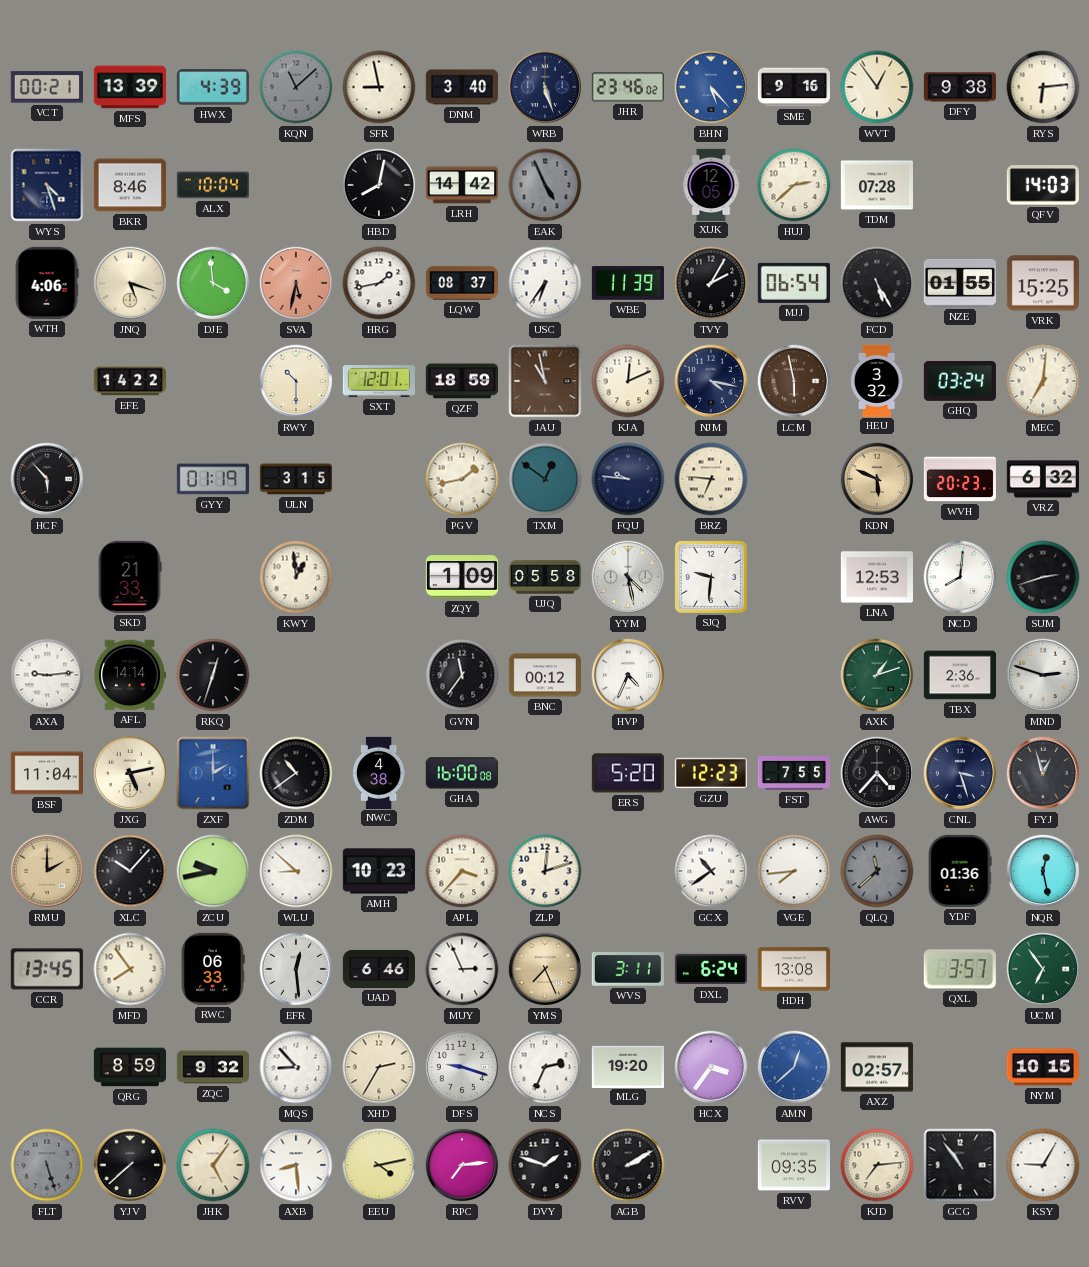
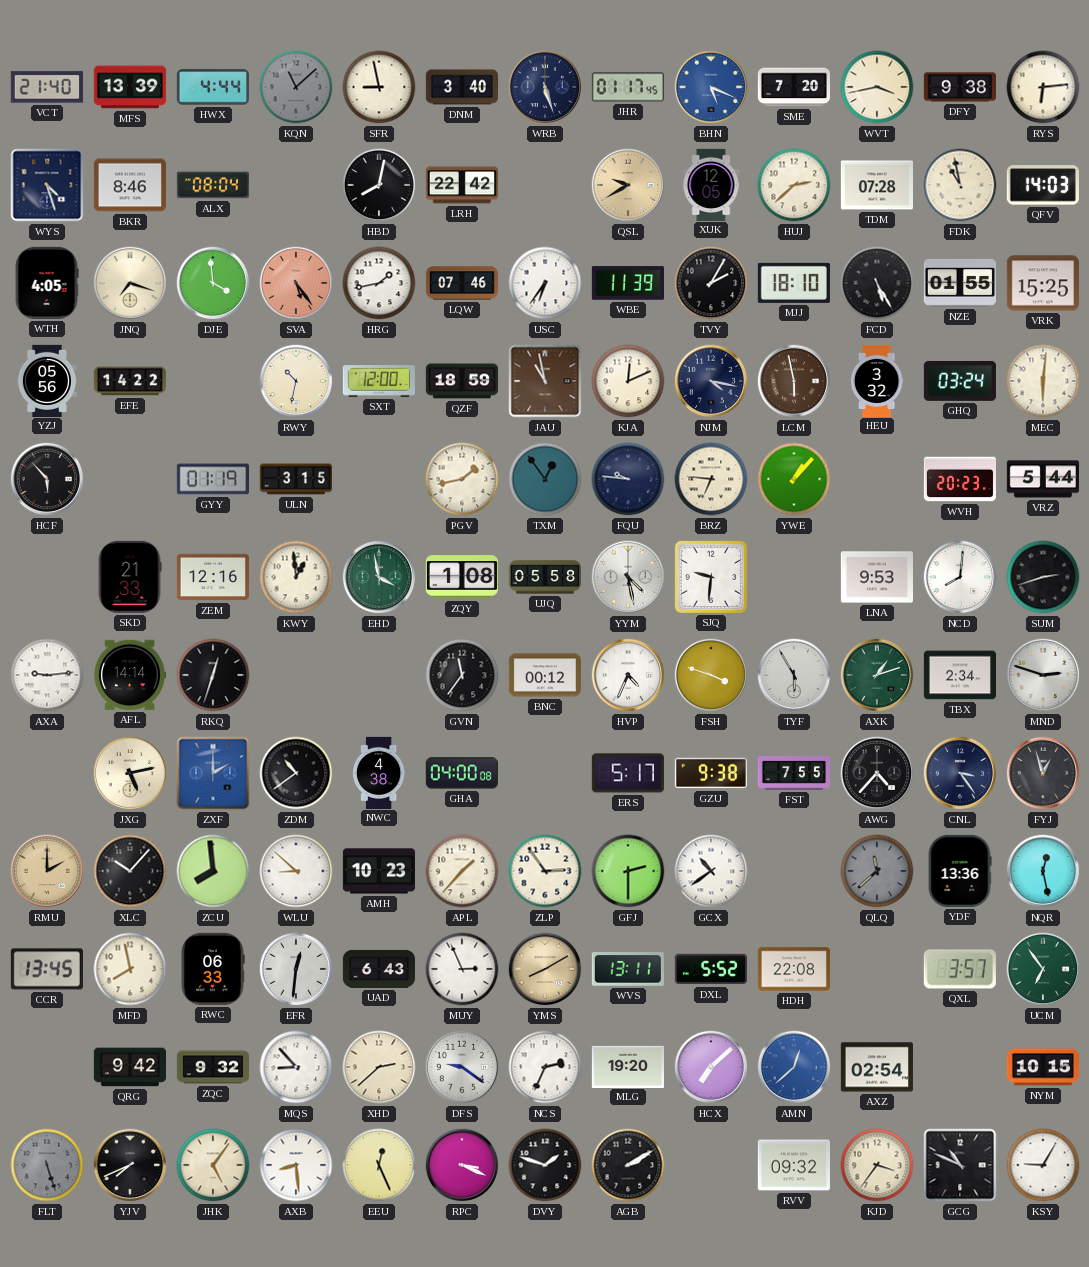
VCT: 00:21 -> 21:40
HWX: 4:39 -> 4:44
JHR: 23:46 -> 01:17
BHN: 5:23 -> 5:19
SME: 9:16 -> 7:20
WVT: 12:54 -> 3:43
ALX: 10:04 -> 08:04
LRH: 14:42 -> 22:42
EAK: 4:56 -> none
QSL: none -> 9:40
FDK: none -> 10:58
WTH: 4:06 -> 4:05
JNQ: 5:18 -> 7:18
SVA: 5:32 -> 5:24
LQW: 08:37 -> 07:46
MJJ: 06:54 -> 18:10
YZJ: none -> 05:56
RWY: 10:30 -> 10:32
SXT: 12:01 -> 12:00
MEC: 7:01 -> 6:01
TXM: 12:51 -> 12:54
YWE: none -> 1:07
KDN: 5:49 -> none
VRZ: 6:32 -> 5:44
ZEM: none -> 12:16
EHD: none -> 3:58
ZQY: 1:09 -> 1:08
LNA: 12:53 -> 9:53
FSH: none -> 3:48
TYF: none -> 5:55
TBX: 2:36 -> 2:34
BSF: 11:04 -> none
GHA: 16:00 -> 04:00
ERS: 5:20 -> 5:17
GZU: 12:23 -> 9:38
CNL: 3:27 -> 3:24
ZCU: 9:43 -> 7:59
APL: 3:37 -> 1:37
ZLP: 12:12 -> 2:54
GFJ: none -> 2:30
VGE: 7:44 -> none
YDF: 01:36 -> 13:36
MFD: 7:54 -> 7:58
EFR: 12:29 -> 12:31
UAD: 6:46 -> 6:43
YMS: 7:26 -> 8:10
WVS: 3:11 -> 13:11
DXL: 6:24 -> 5:52
HDH: 13:08 -> 22:08
QRG: 8:59 -> 9:42
XHD: 2:35 -> 2:38
DFS: 9:18 -> 9:21
HCX: 3:36 -> 7:08
AXZ: 02:57 -> 02:54
YJV: 7:38 -> 7:41
EEU: 4:13 -> 12:26
RPC: 7:14 -> 3:19
RVV: 09:35 -> 09:32
KJD: 7:14 -> 3:36
GCG: 10:54 -> 10:49
